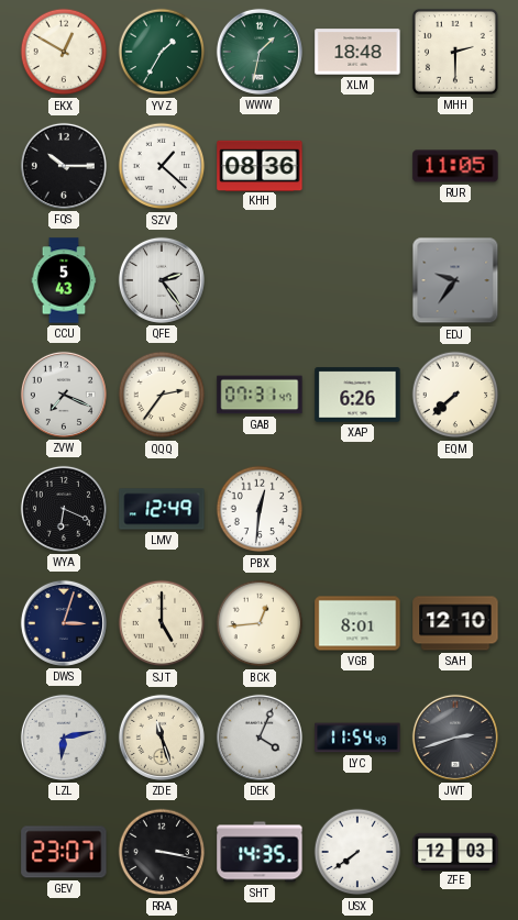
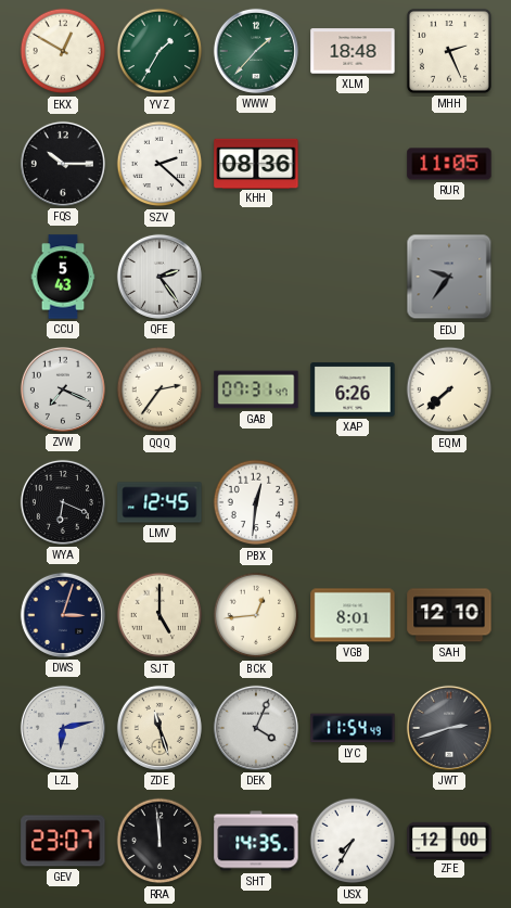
WWW: 1:32 -> 1:37
MHH: 2:30 -> 2:26
SZV: 1:22 -> 2:22
LMV: 12:49 -> 12:45
RRA: 3:17 -> 11:59
USX: 7:39 -> 7:35
ZFE: 12:03 -> 12:00
